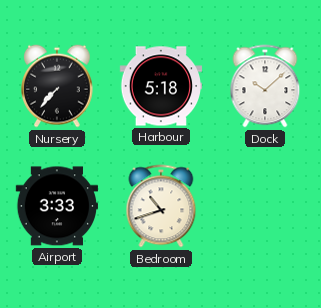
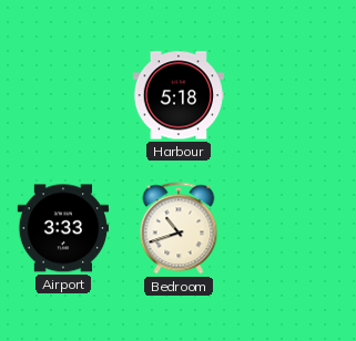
Nursery: 7:37 -> none
Dock: 10:08 -> none
